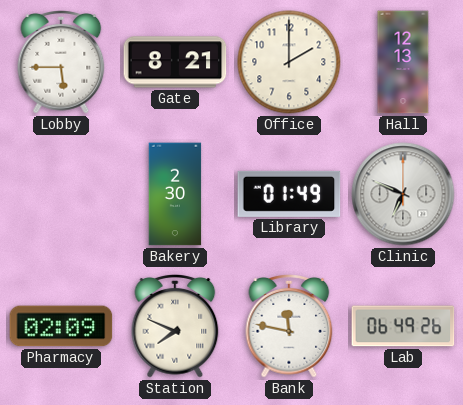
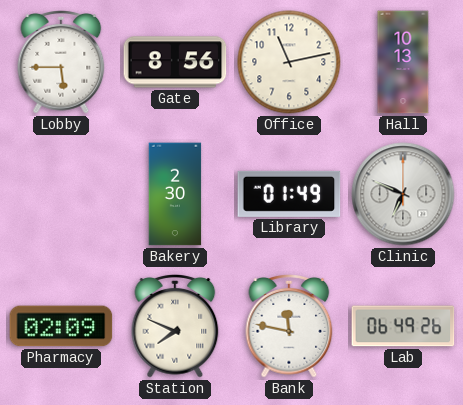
Gate: 8:21 -> 8:56
Office: 2:00 -> 11:13
Hall: 12:13 -> 10:13
